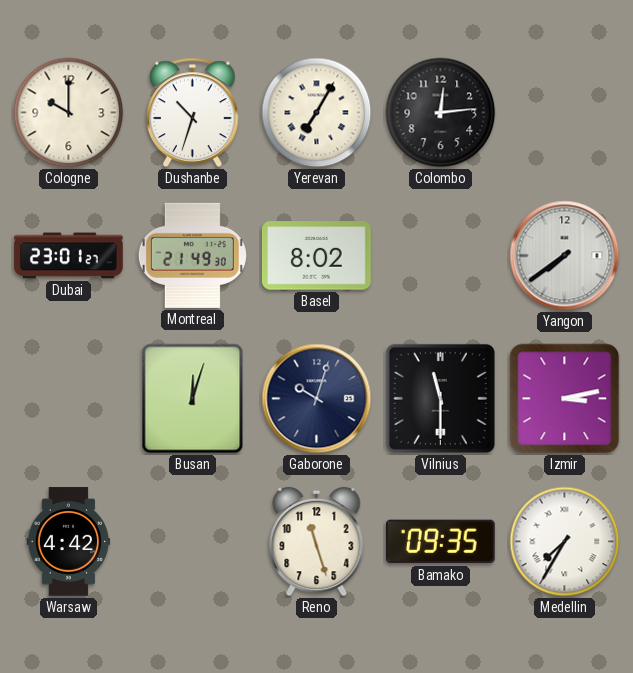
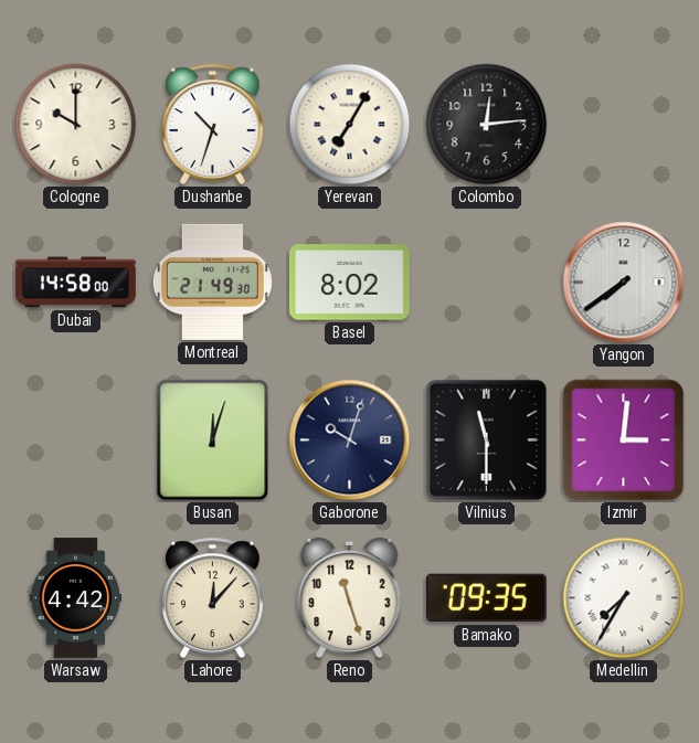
Dubai: 23:01 -> 14:58
Izmir: 3:13 -> 3:01
Lahore: none -> 12:07
